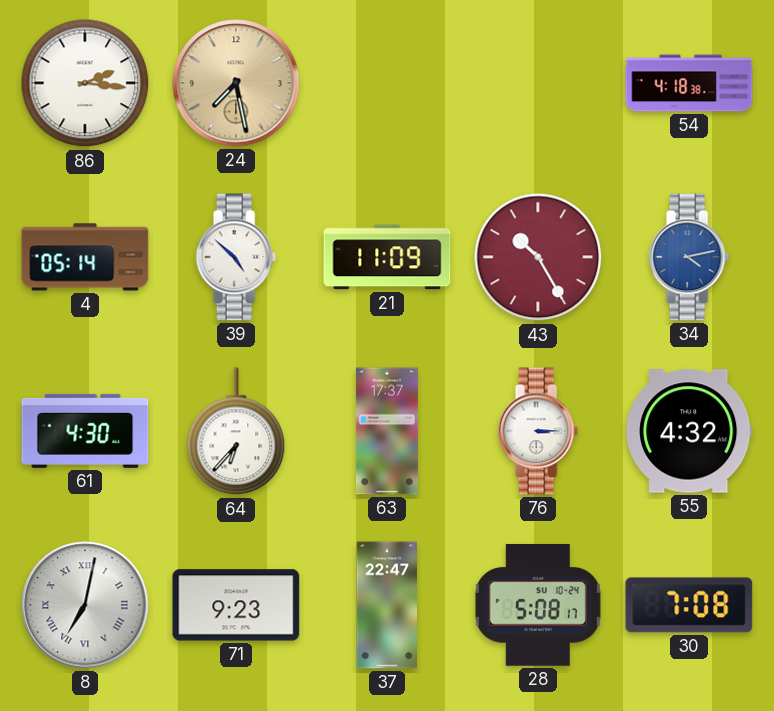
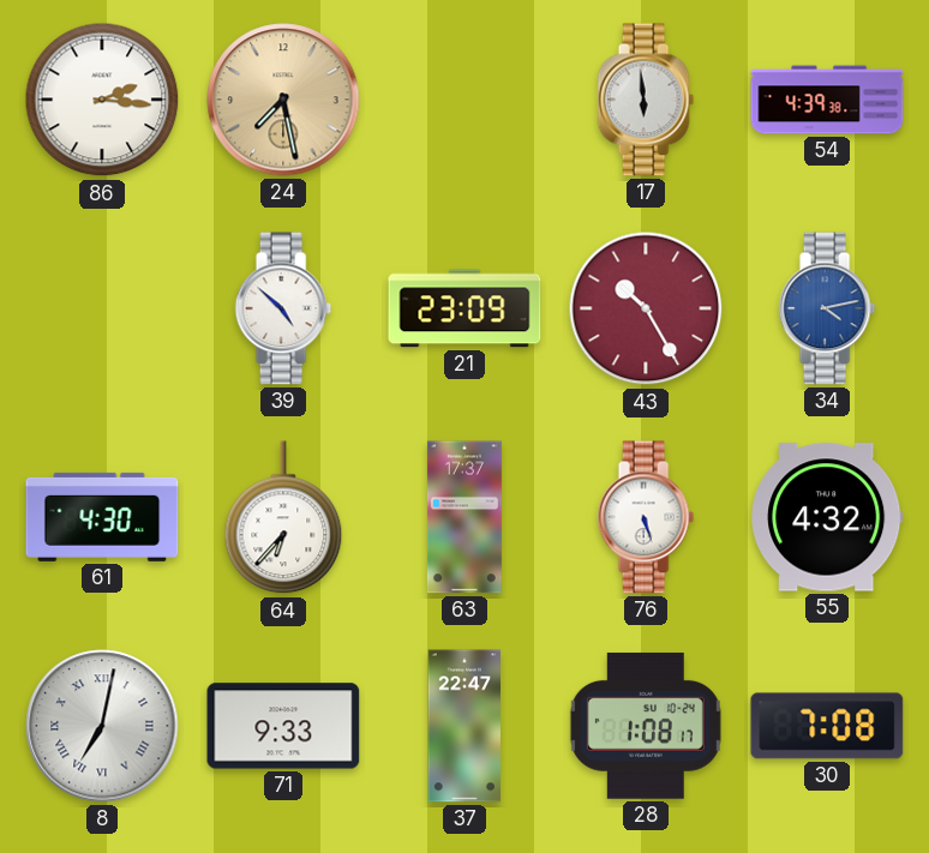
17: none -> 5:59
54: 4:18 -> 4:39
4: 05:14 -> none
21: 11:09 -> 23:09
76: 3:15 -> 5:27
71: 9:23 -> 9:33
28: 5:08 -> 1:08
